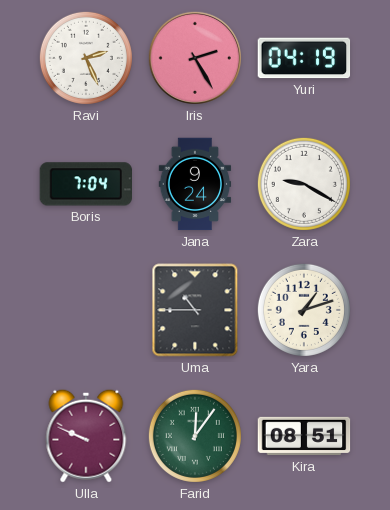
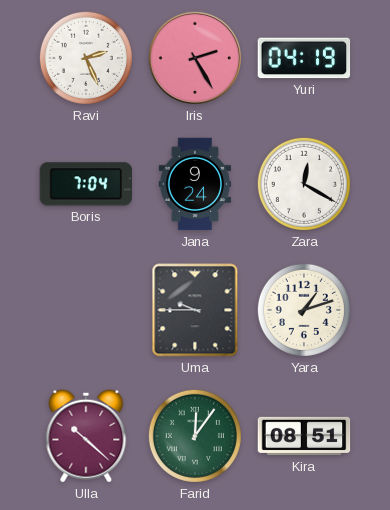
Zara: 9:20 -> 12:20
Uma: 10:45 -> 9:45
Ulla: 9:49 -> 10:22
